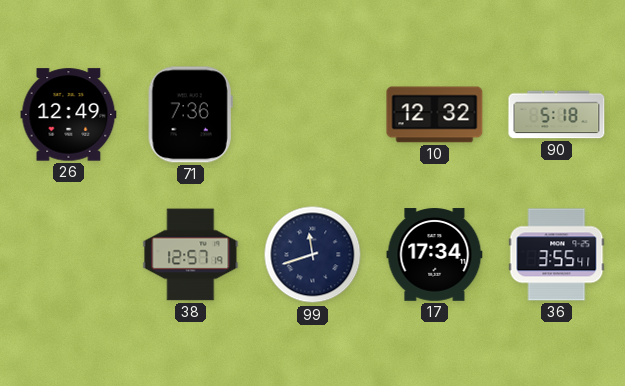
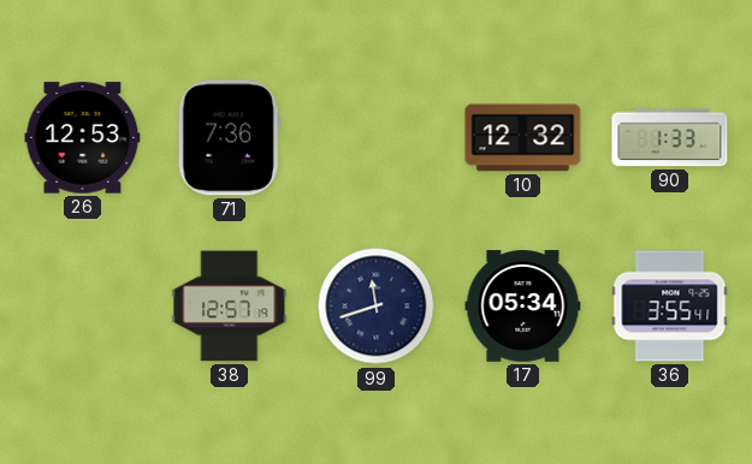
26: 12:49 -> 12:53
90: 5:18 -> 1:33
17: 17:34 -> 05:34
